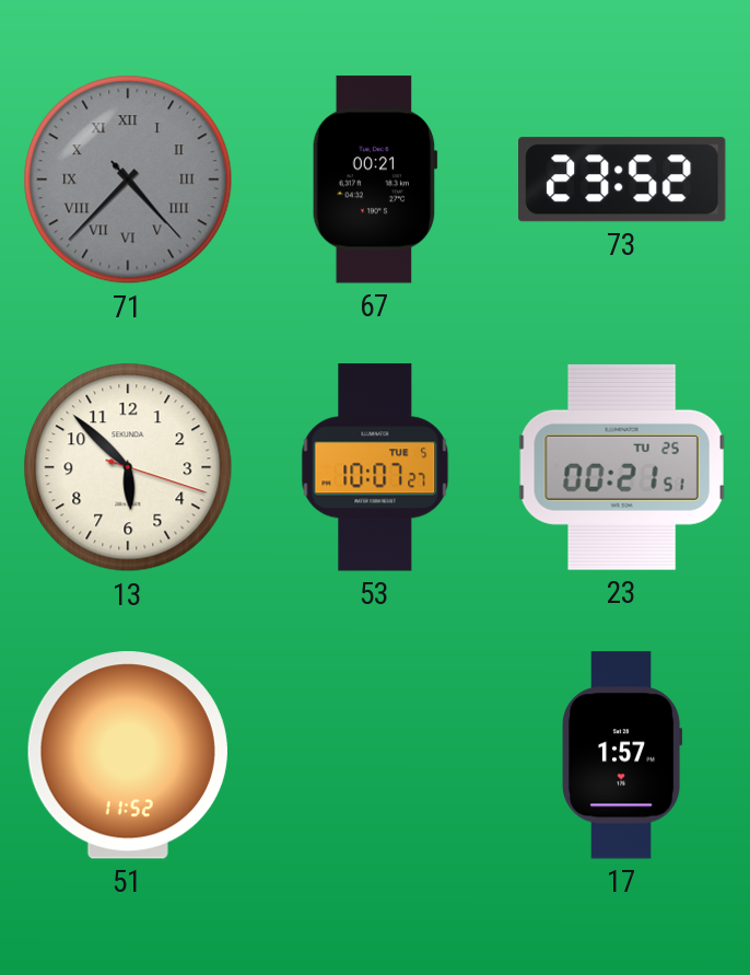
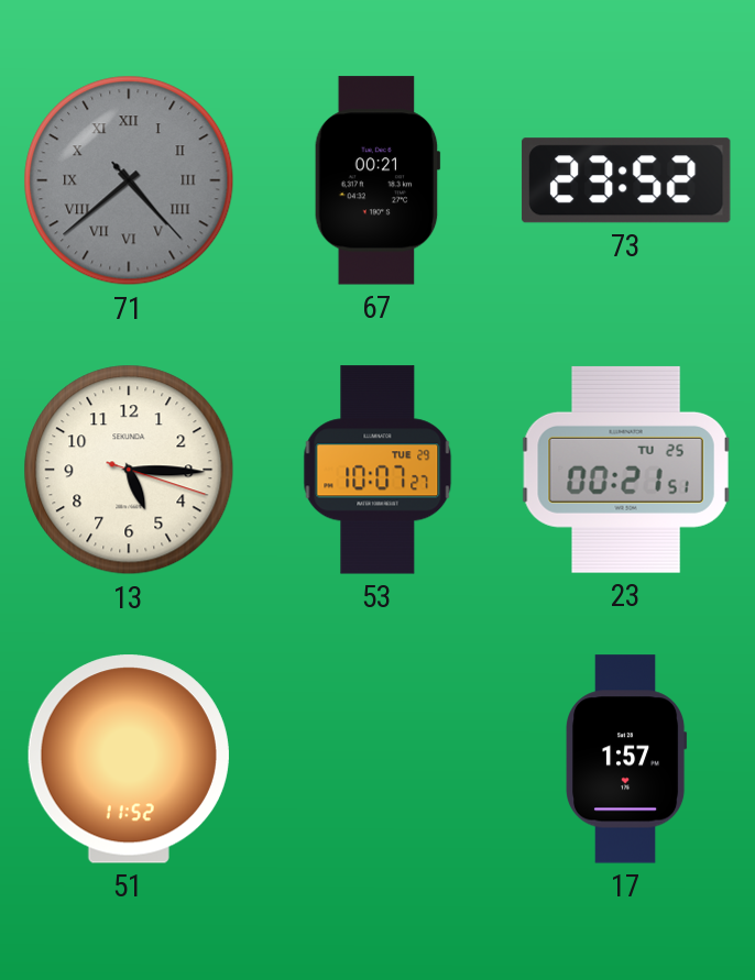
71: 4:37 -> 4:38
13: 5:52 -> 5:15
53 date: TUE 5 -> TUE 29
